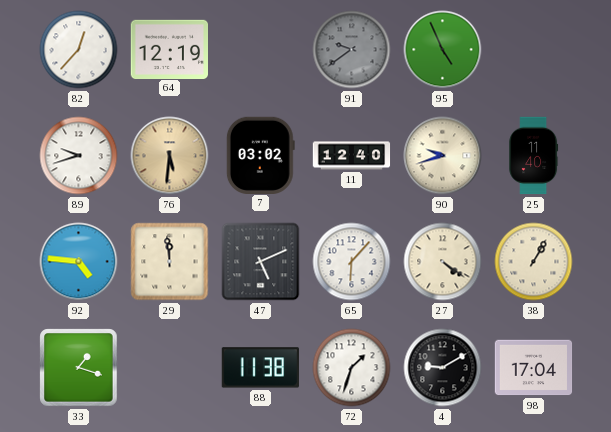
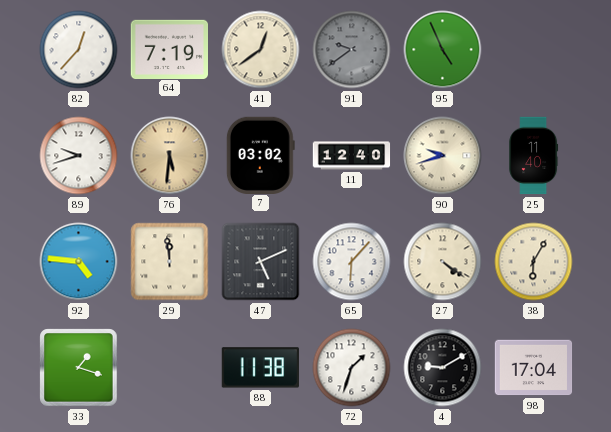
64: 12:19 -> 7:19
41: none -> 12:39
38: 1:05 -> 6:05
